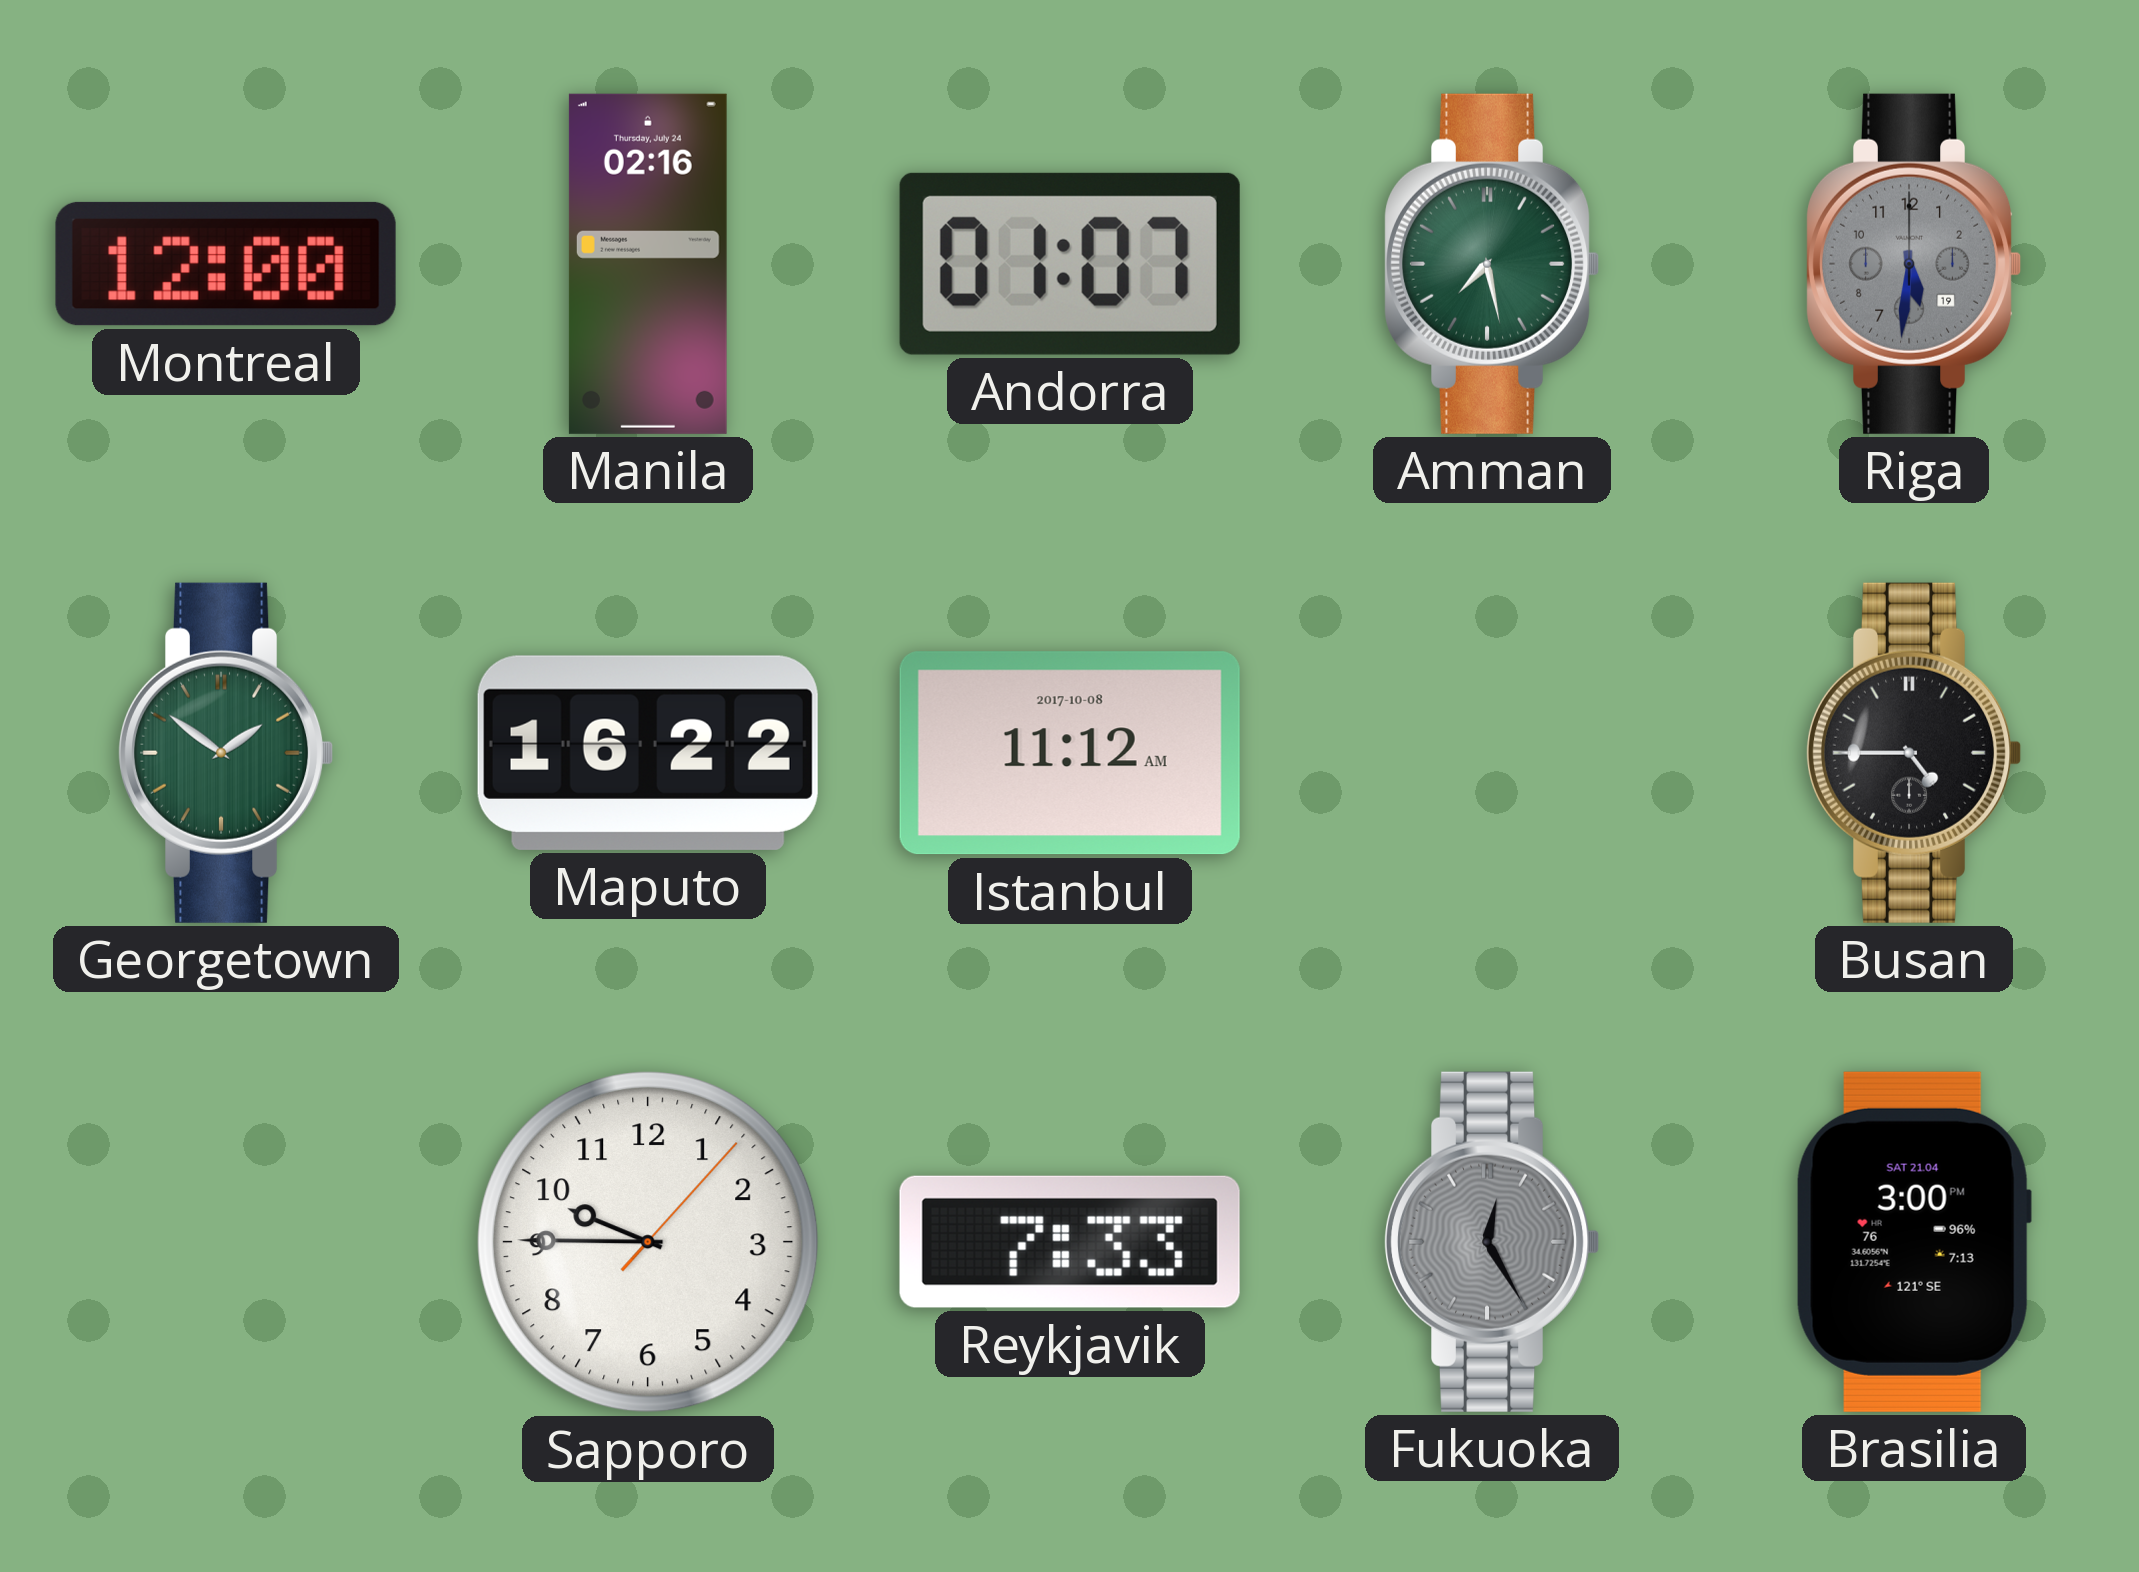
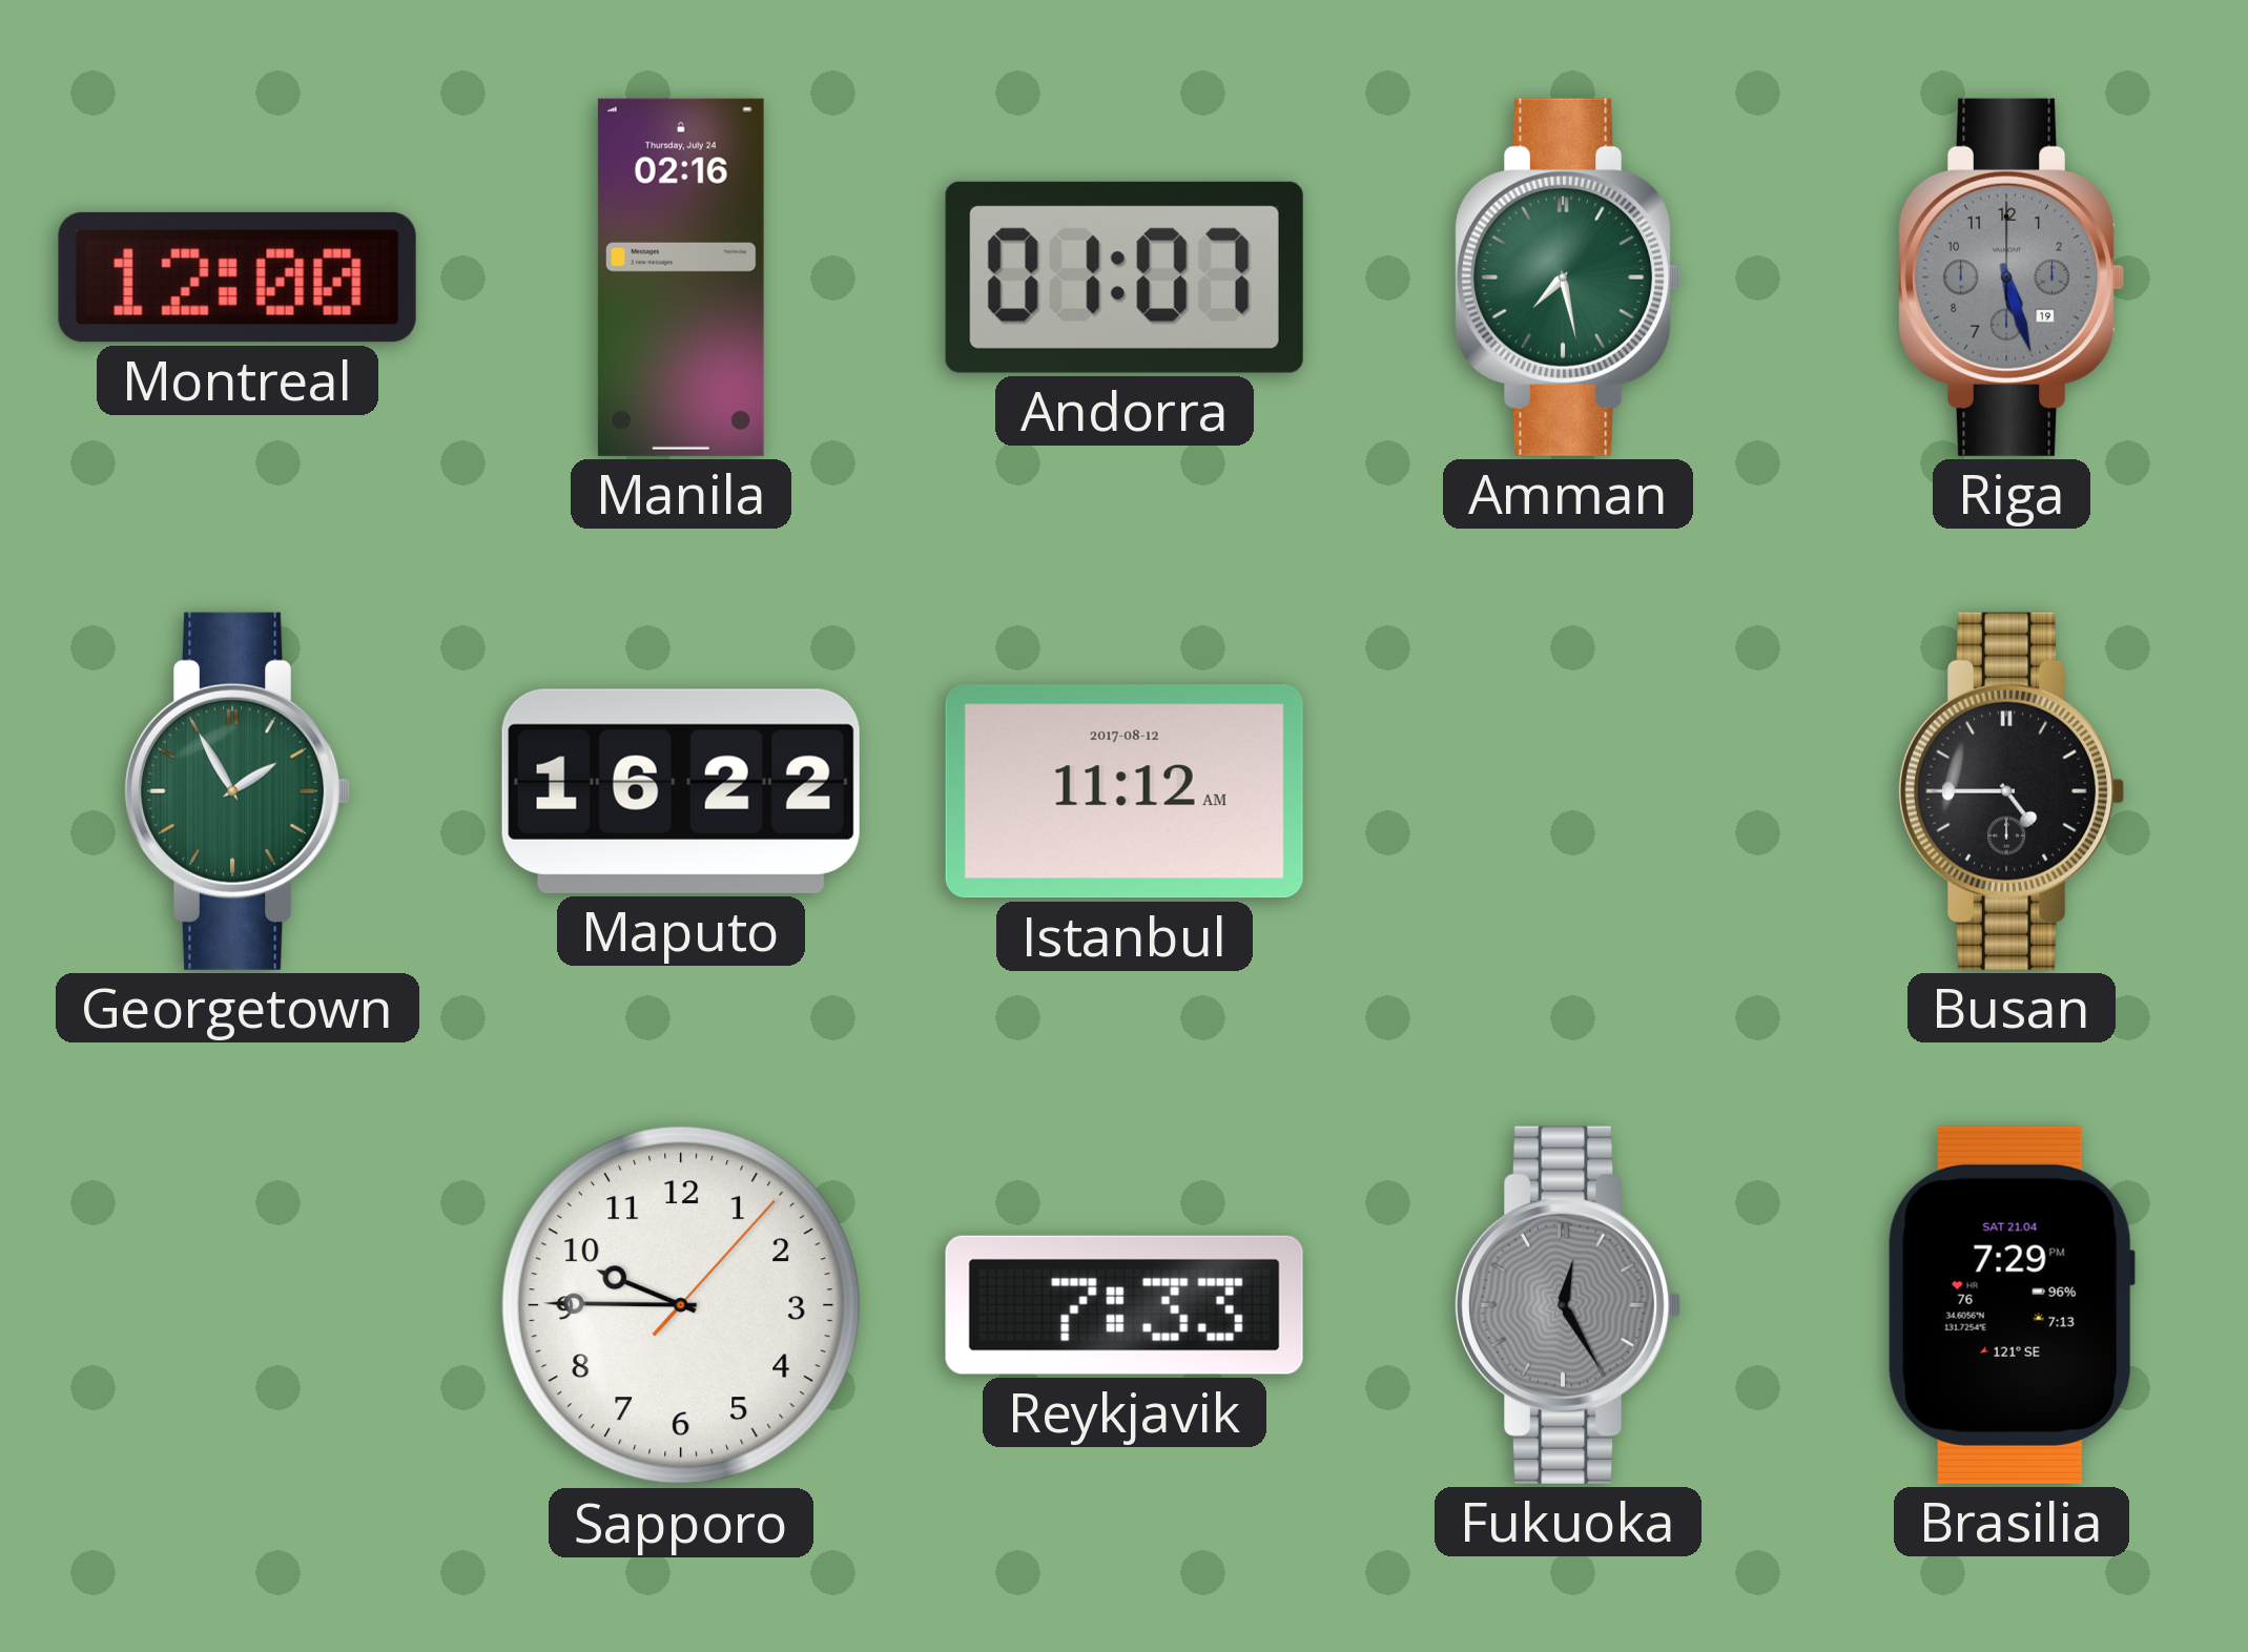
Riga: 5:31 -> 5:27
Georgetown: 1:51 -> 1:55
Istanbul date: 2017-10-08 -> 2017-08-12
Brasilia: 3:00 -> 7:29
